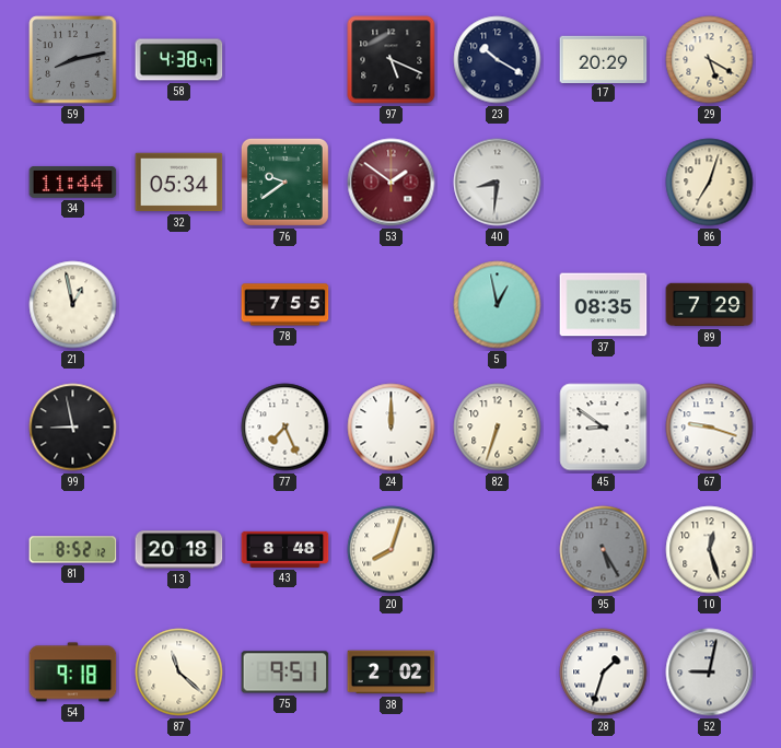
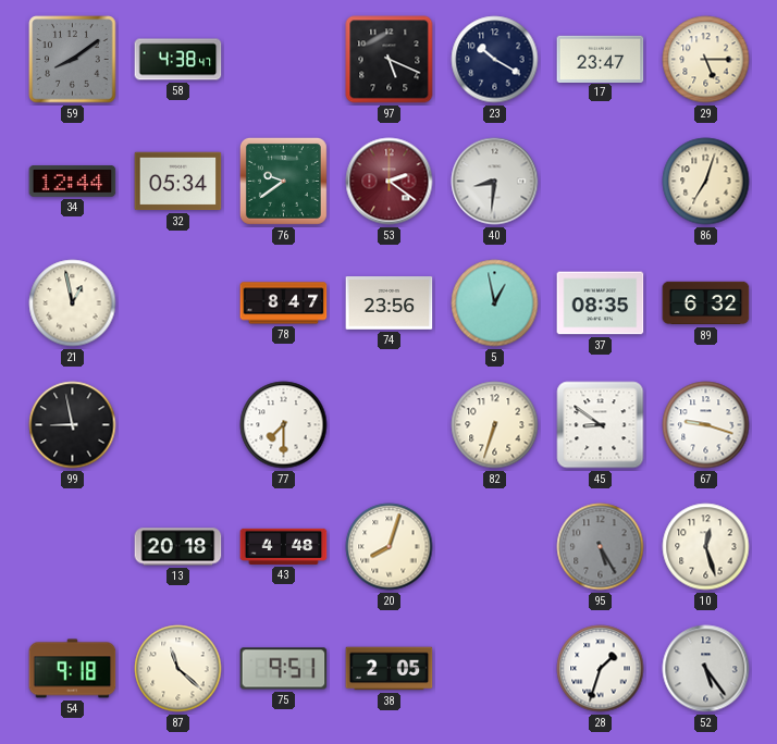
59: 8:13 -> 8:09
17: 20:29 -> 23:47
29: 5:20 -> 5:15
34: 11:44 -> 12:44
53: 1:51 -> 2:21
78: 7:55 -> 8:47
74: none -> 23:56
89: 7:29 -> 6:32
77: 7:26 -> 7:30
24: 12:00 -> none
81: 8:52 -> none
43: 8:48 -> 4:48
38: 2:02 -> 2:05
52: 9:02 -> 5:24
